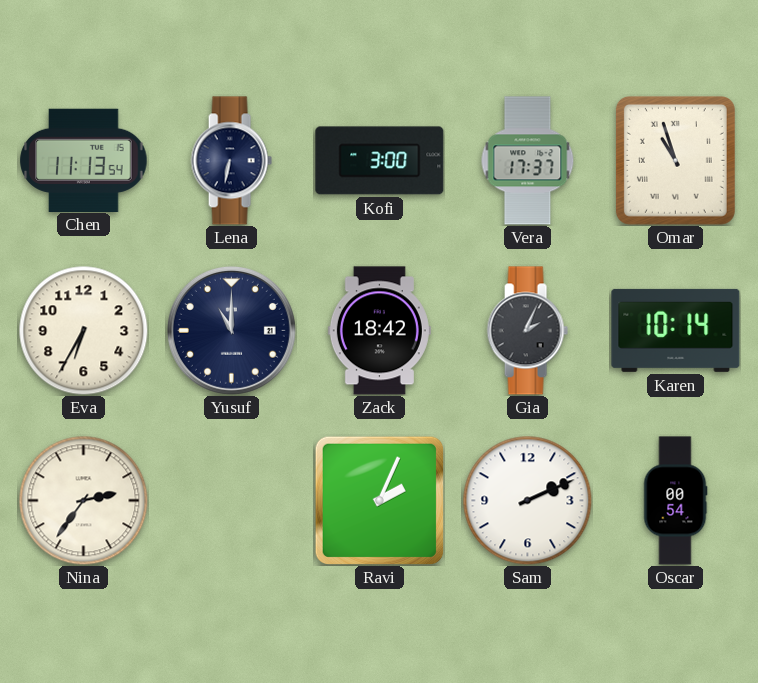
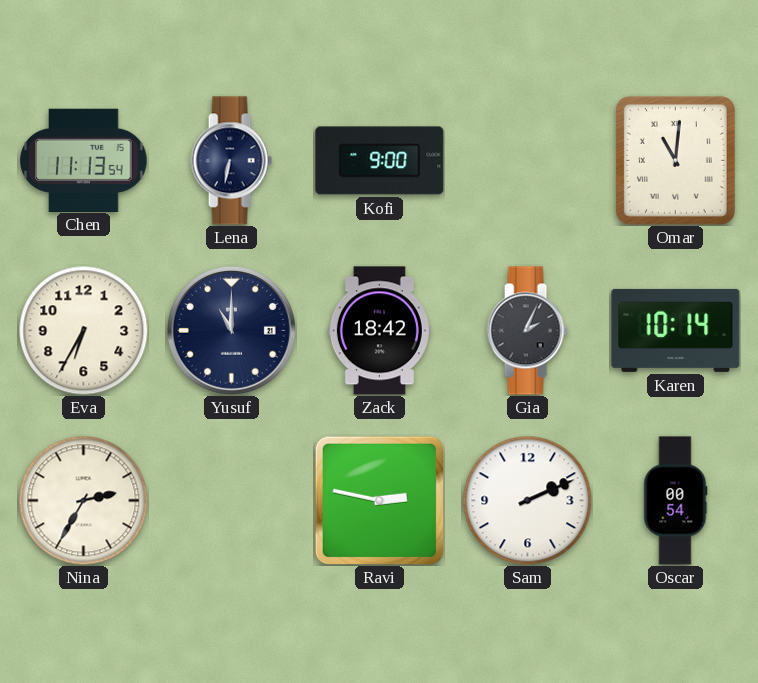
Kofi: 3:00 -> 9:00
Vera: 17:37 -> none
Omar: 10:57 -> 11:01
Nina: 2:36 -> 2:35
Ravi: 2:04 -> 2:47
